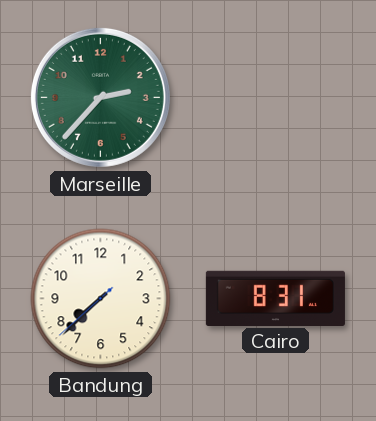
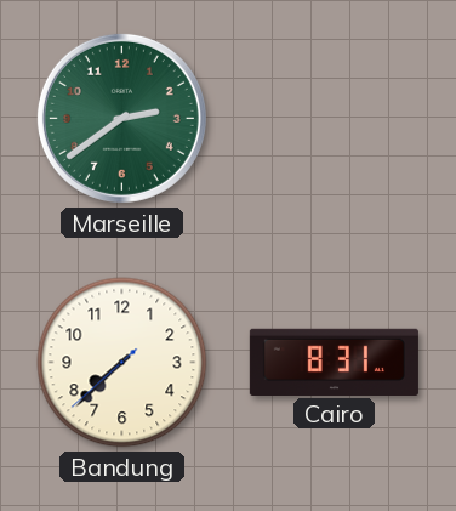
Marseille: 2:37 -> 2:39
